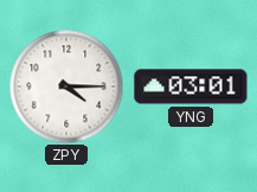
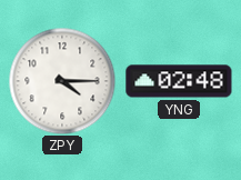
YNG: 03:01 -> 02:48
